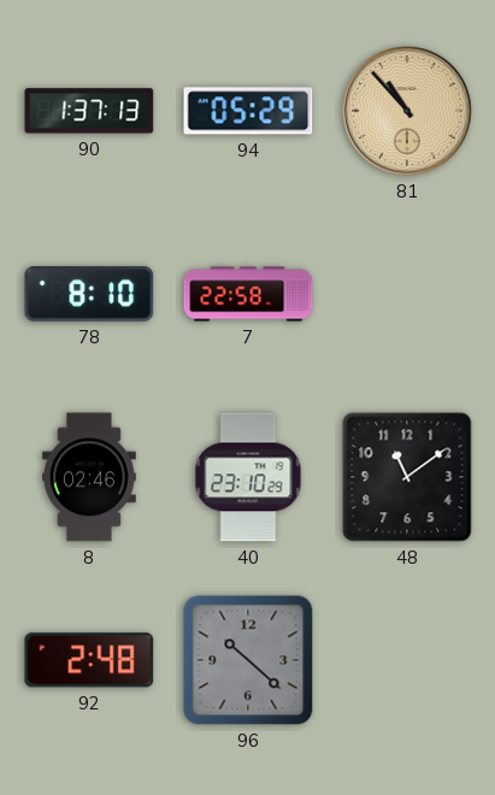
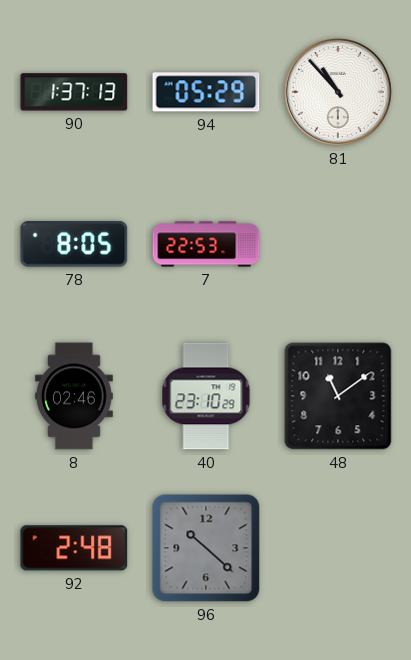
81 dial: champagne -> white
78: 8:10 -> 8:05
7: 22:58 -> 22:53
